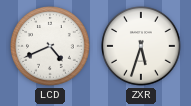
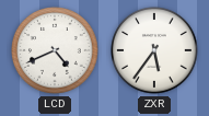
ZXR: 5:33 -> 5:36
